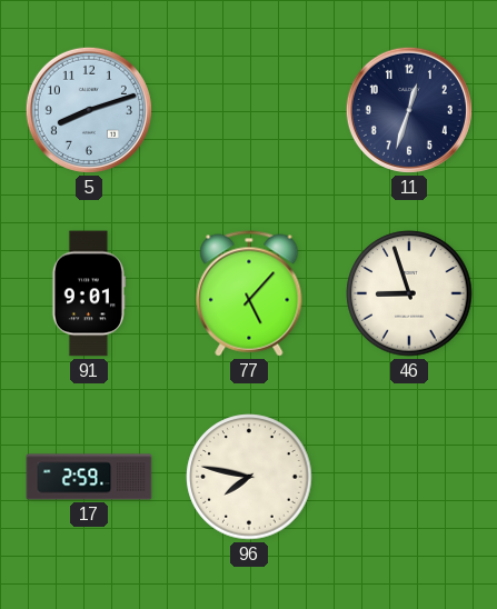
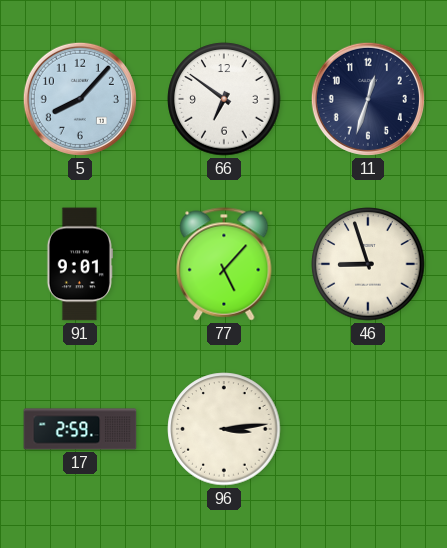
5: 8:12 -> 8:07
66: none -> 6:51
96: 7:47 -> 3:14
